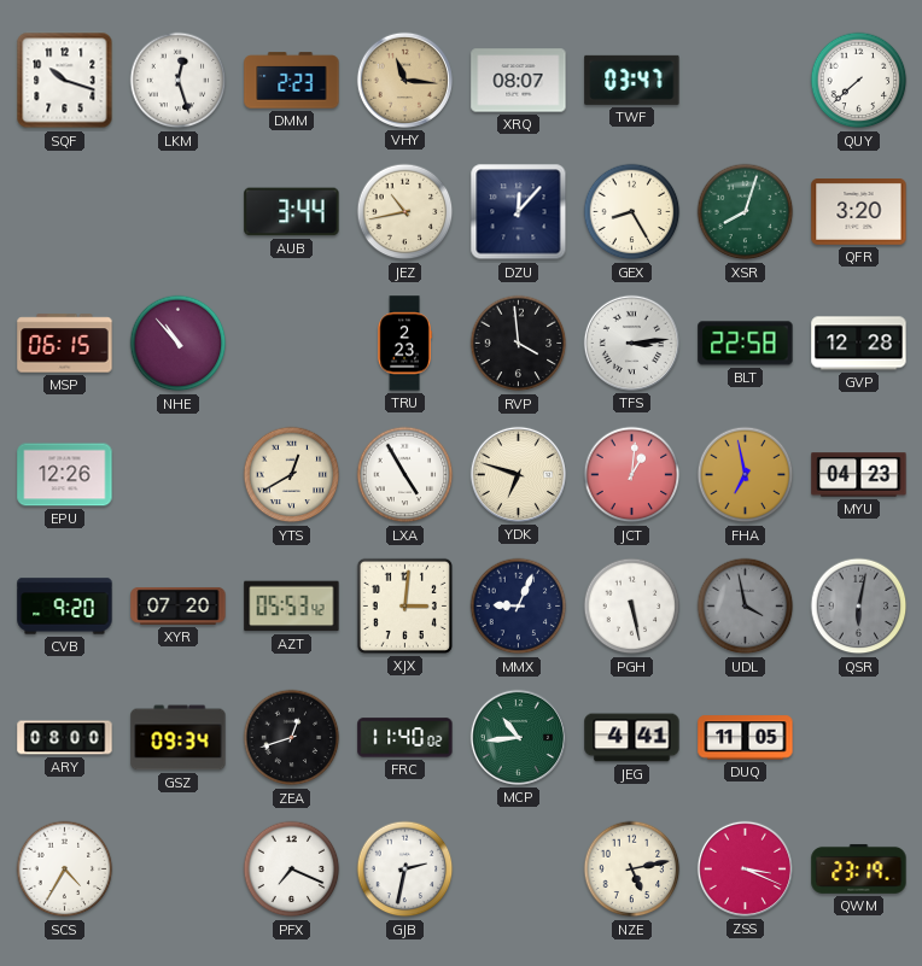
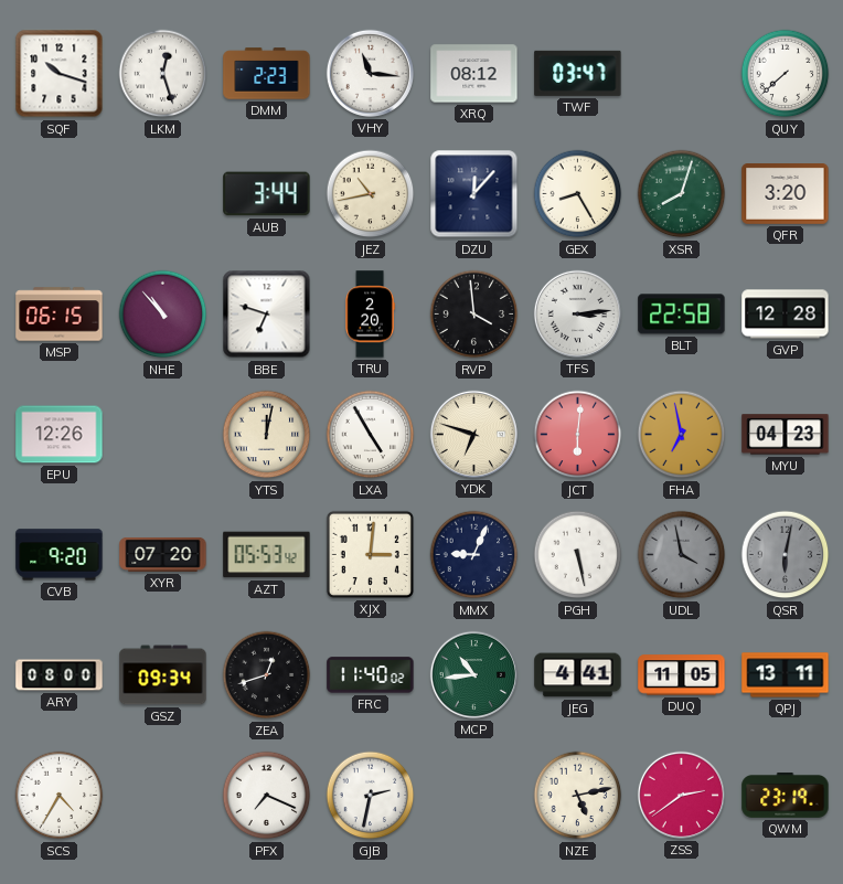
VHY dial: champagne -> white
XRQ: 08:07 -> 08:12
BBE: none -> 6:48
TRU: 2:23 -> 2:20
YTS: 12:40 -> 12:02
JCT: 1:01 -> 6:01
QPJ: none -> 13:11
ZSS: 3:19 -> 2:39
